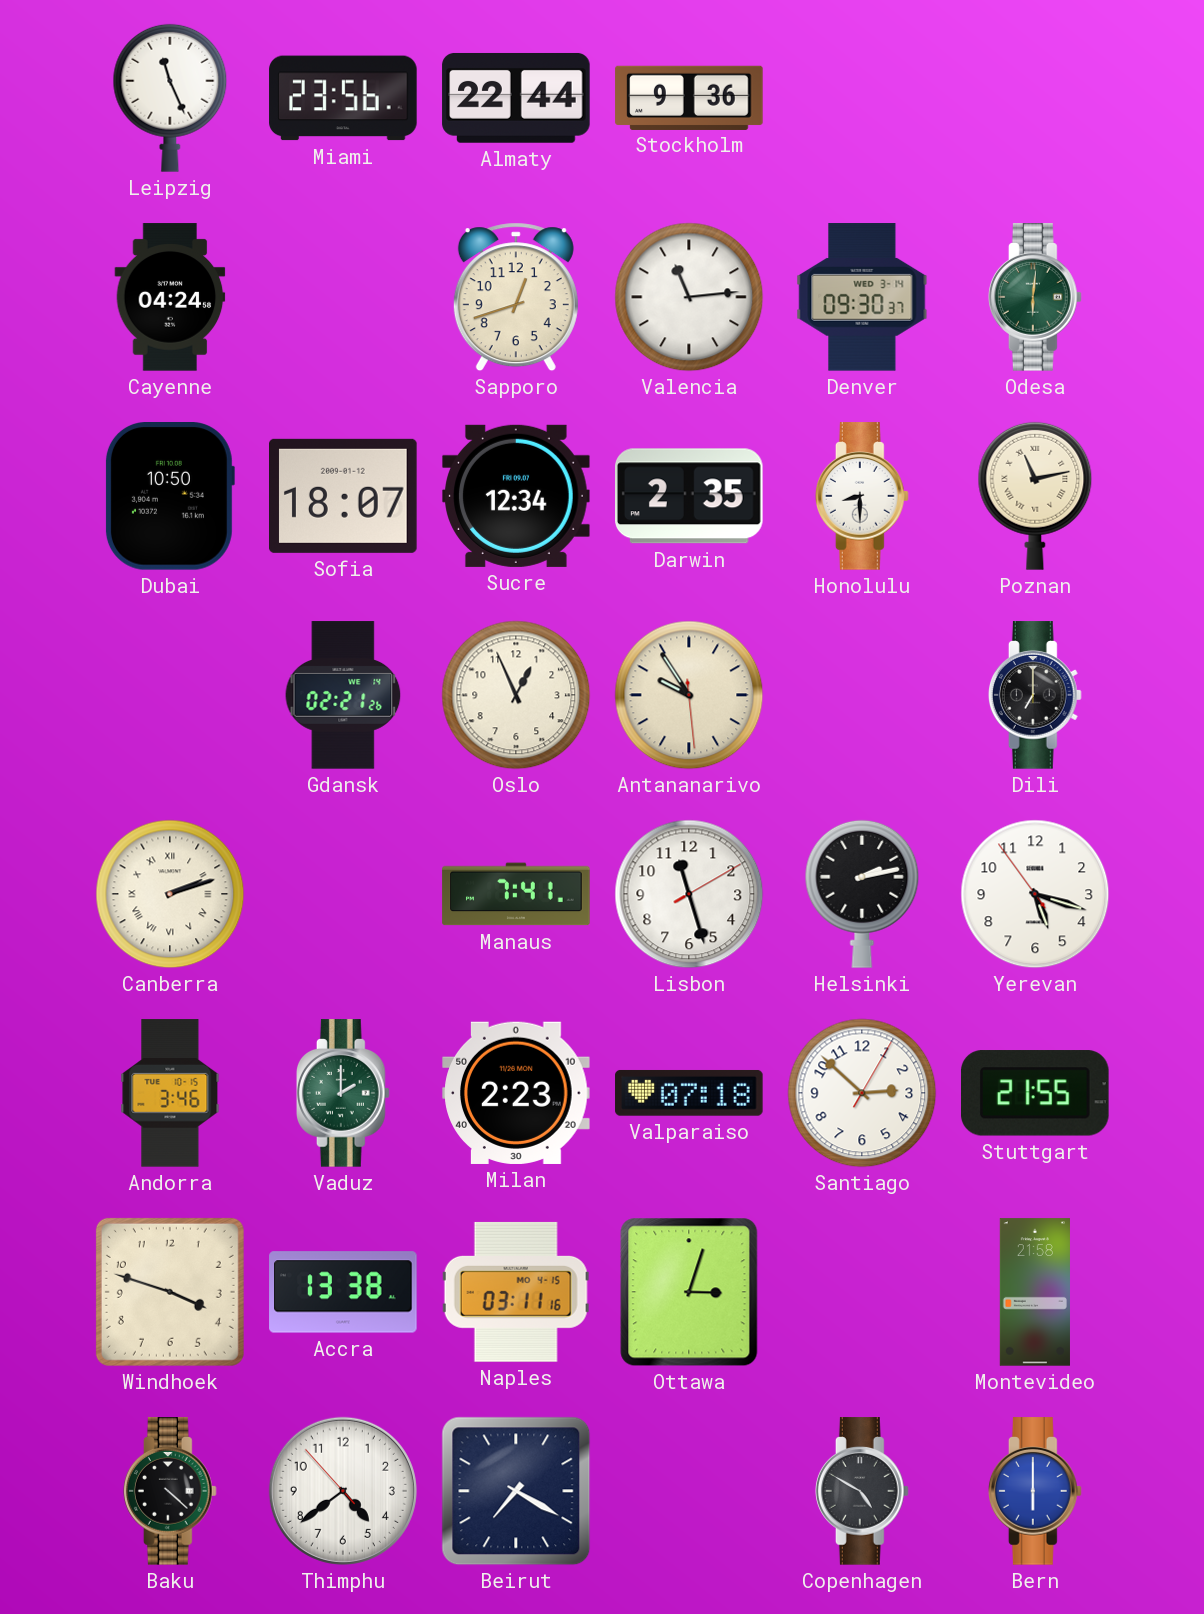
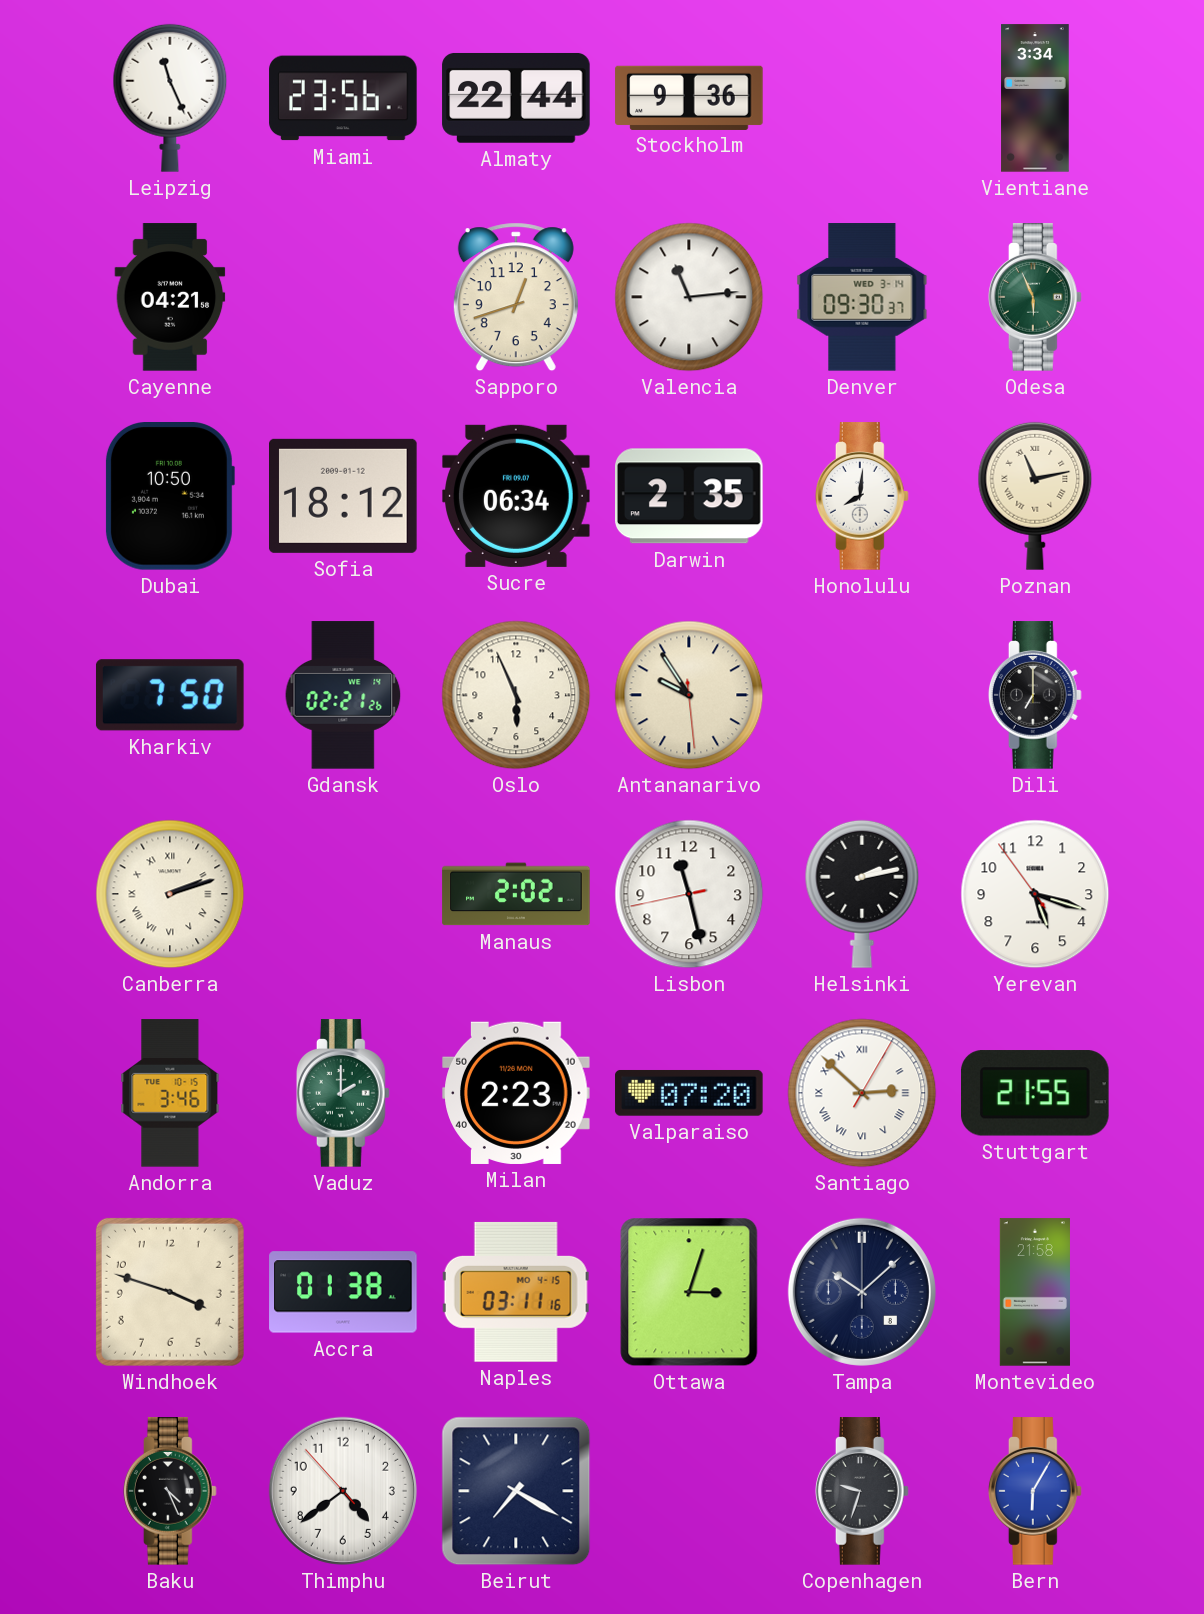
Vientiane: none -> 3:34
Cayenne: 04:24 -> 04:21
Odesa: 6:01 -> 5:56
Sofia: 18:07 -> 18:12
Sucre: 12:34 -> 06:34
Honolulu: 8:30 -> 8:01
Kharkiv: none -> 7:50
Oslo: 12:56 -> 5:56
Manaus: 7:41 -> 2:02
Lisbon: 11:27:10 -> 11:27:43
Valparaiso: 07:18 -> 07:20
Santiago numerals: Arabic -> Roman
Accra: 13:38 -> 01:38
Tampa: none -> 10:08
Baku: 4:22 -> 4:26
Copenhagen: 4:50 -> 9:33
Bern: 6:00 -> 6:05
